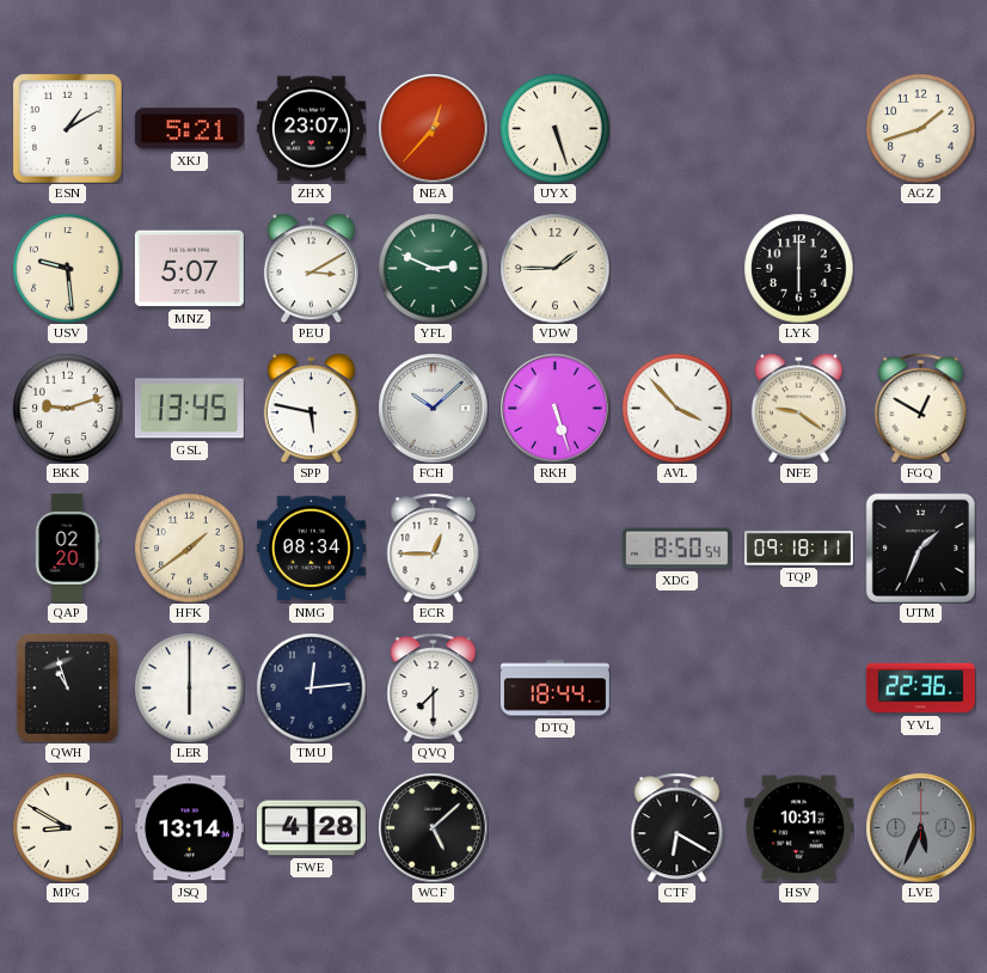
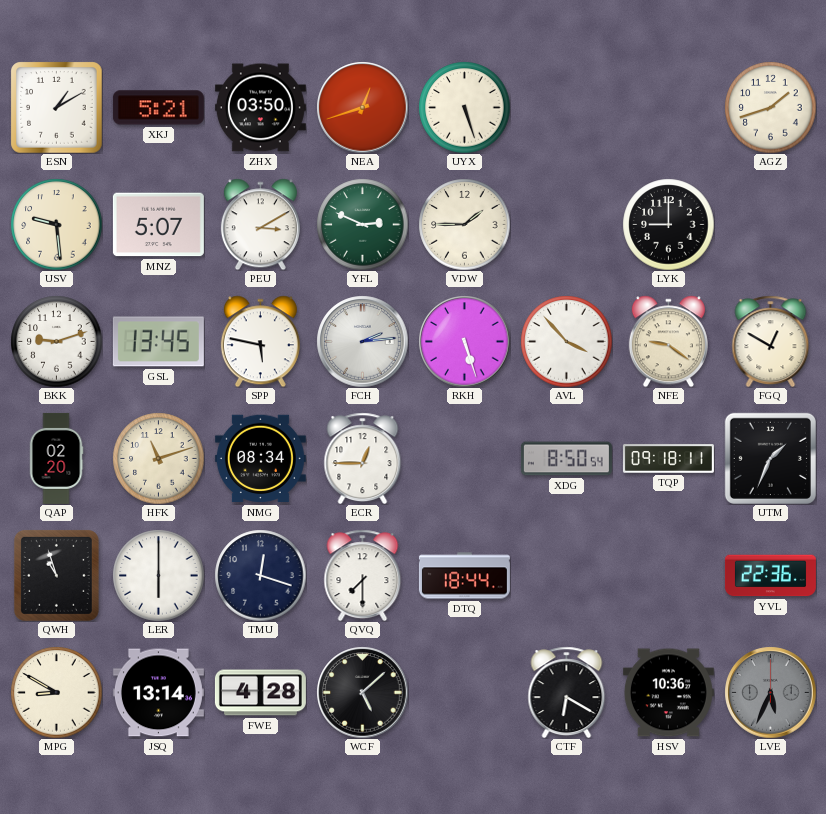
ZHX: 23:07 -> 03:50
NEA: 12:37 -> 12:42
LYK: 6:00 -> 9:00
FCH: 10:08 -> 2:14
HFK: 1:39 -> 11:12
TMU: 12:14 -> 12:18
HSV: 10:31 -> 10:36
